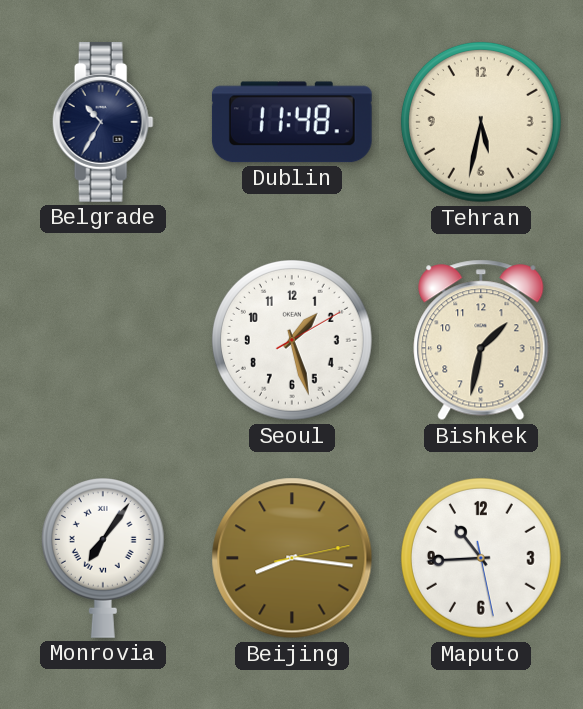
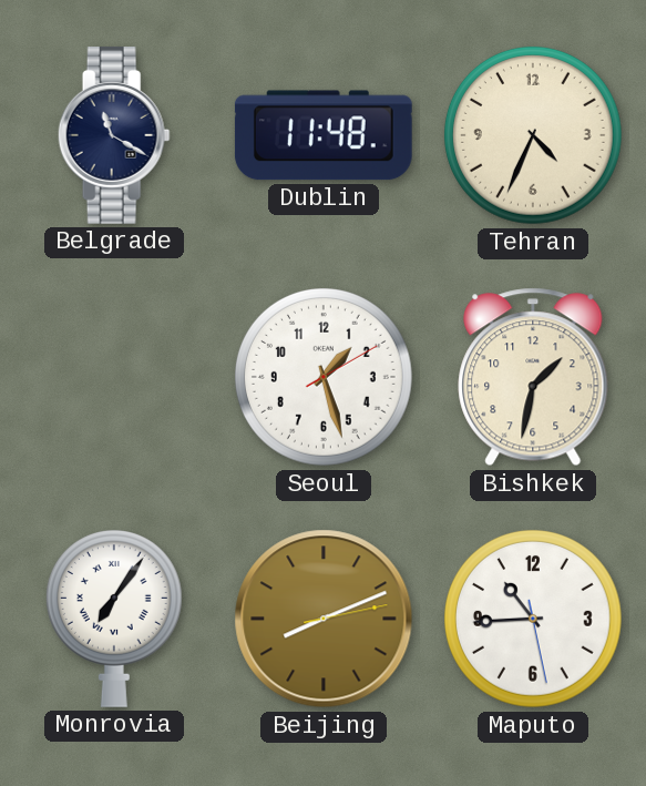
Belgrade: 10:35 -> 11:20
Tehran: 5:32 -> 4:34
Beijing: 8:16 -> 8:11
